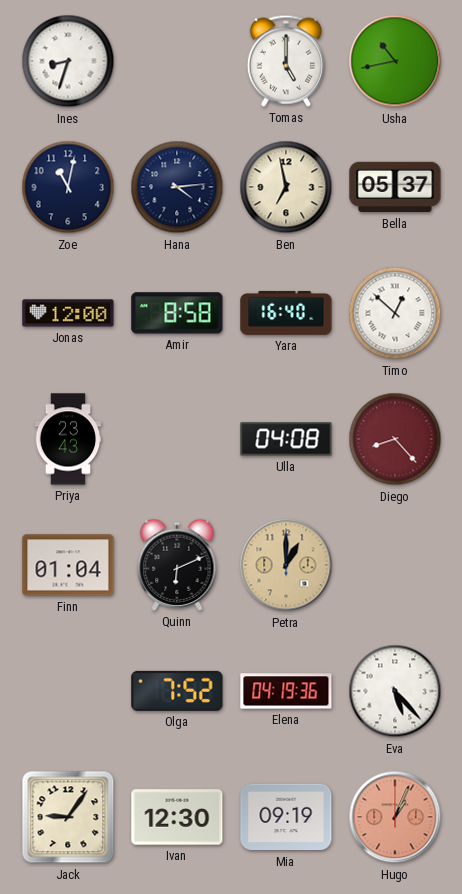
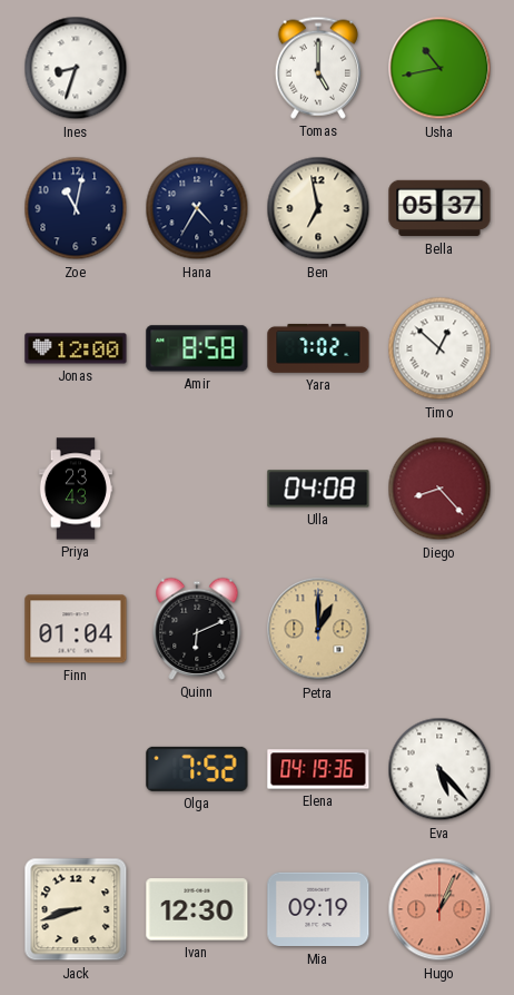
Hana: 4:14 -> 4:35
Yara: 16:40 -> 7:02
Jack: 9:06 -> 8:42
